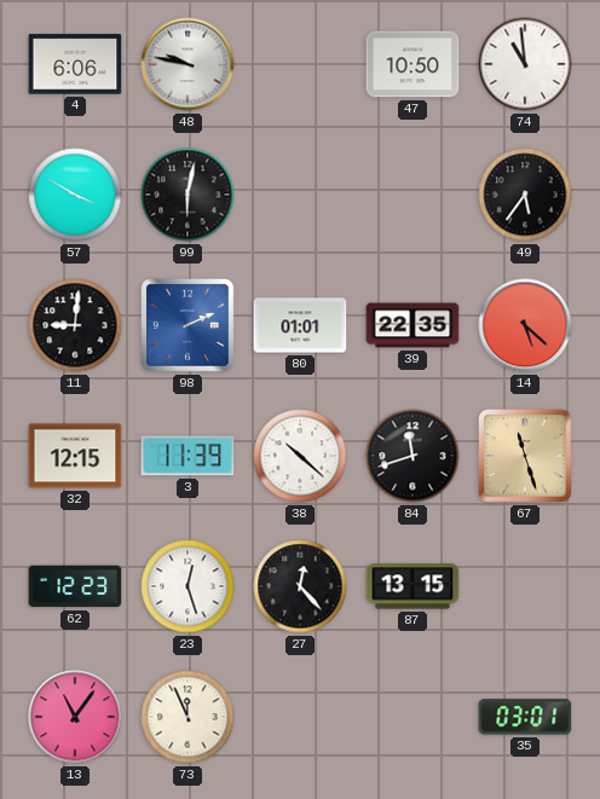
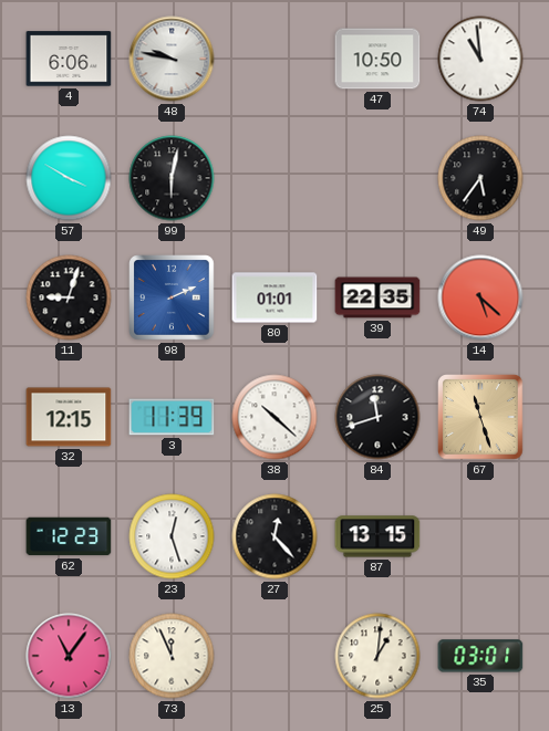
11: 9:01 -> 9:03
25: none -> 1:01
